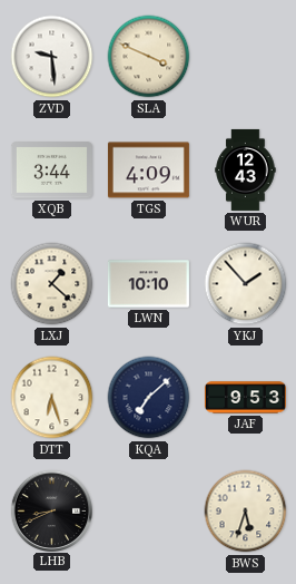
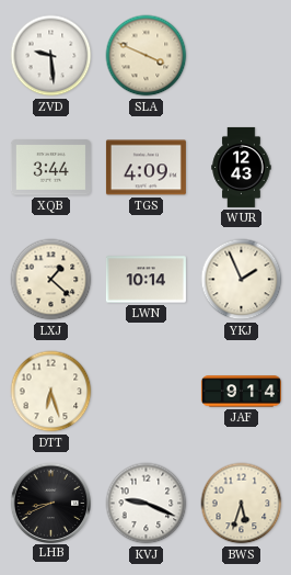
LWN: 10:10 -> 10:14
YKJ: 1:53 -> 1:56
KQA: 7:08 -> none
JAF: 9:53 -> 9:14
KVJ: none -> 9:19
